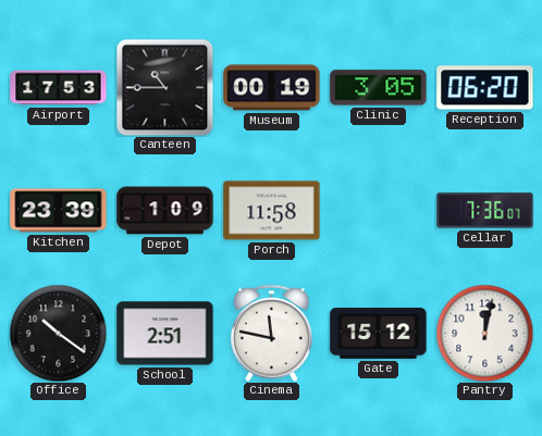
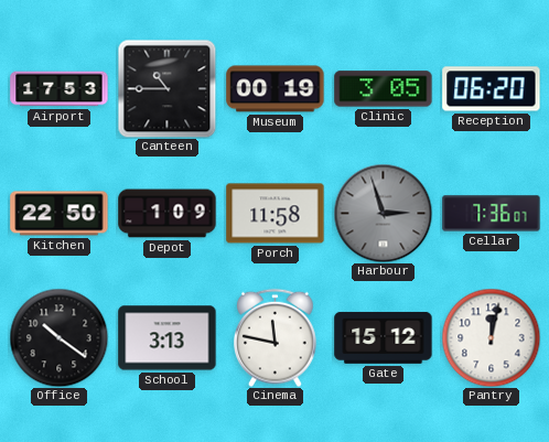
Kitchen: 23:39 -> 22:50
Harbour: none -> 2:57
School: 2:51 -> 3:13
